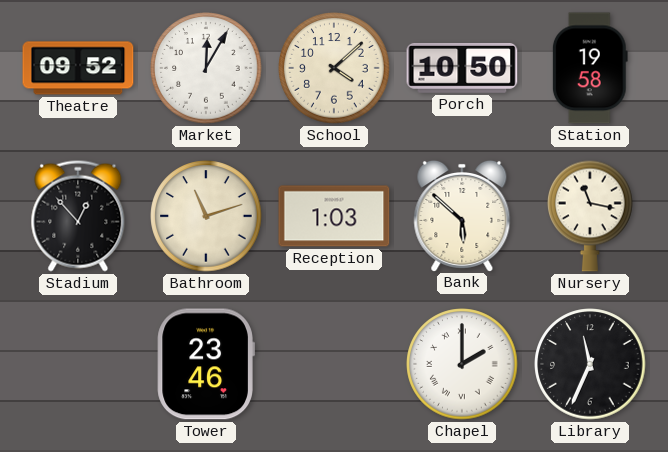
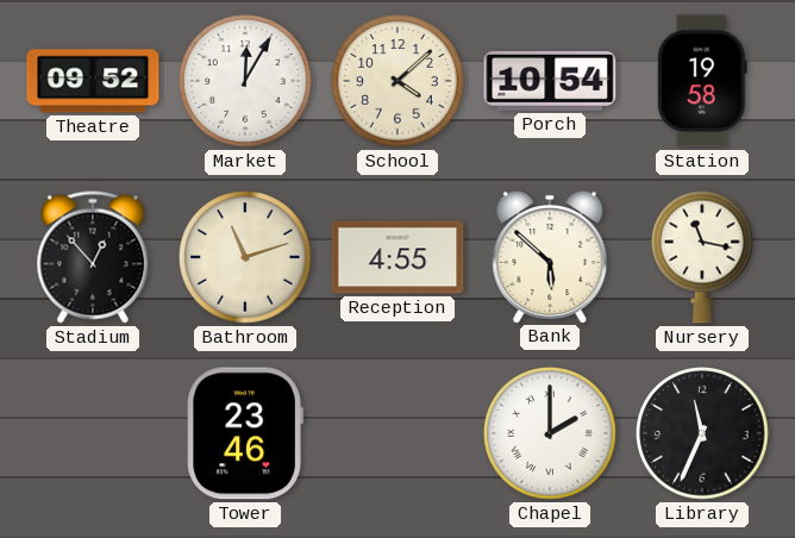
Porch: 10:50 -> 10:54
Reception: 1:03 -> 4:55
